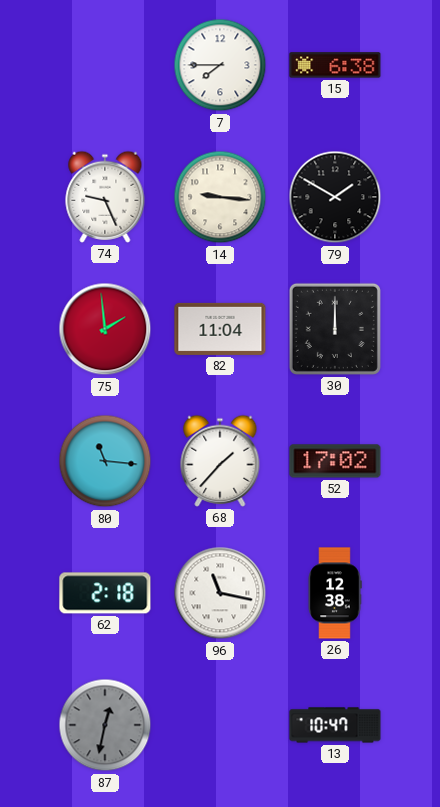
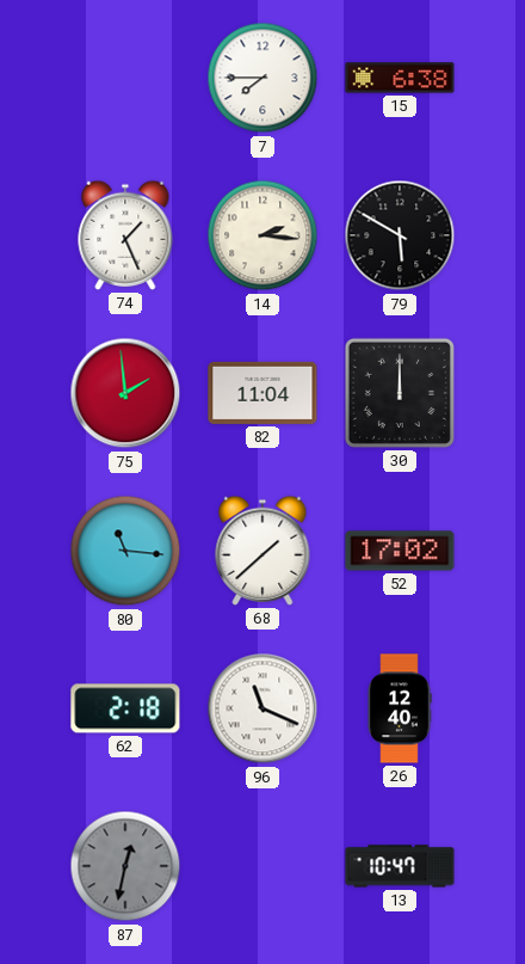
74: 9:26 -> 1:26
14: 9:16 -> 2:16
79: 1:50 -> 5:50
68: 1:37 -> 1:38
96: 11:17 -> 11:19
26: 12:38 -> 12:40
